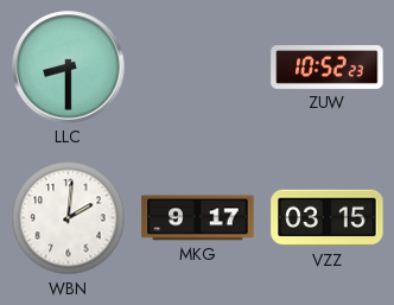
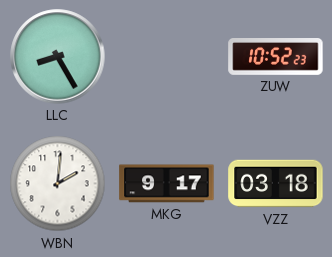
LLC: 8:30 -> 8:25
VZZ: 03:15 -> 03:18
